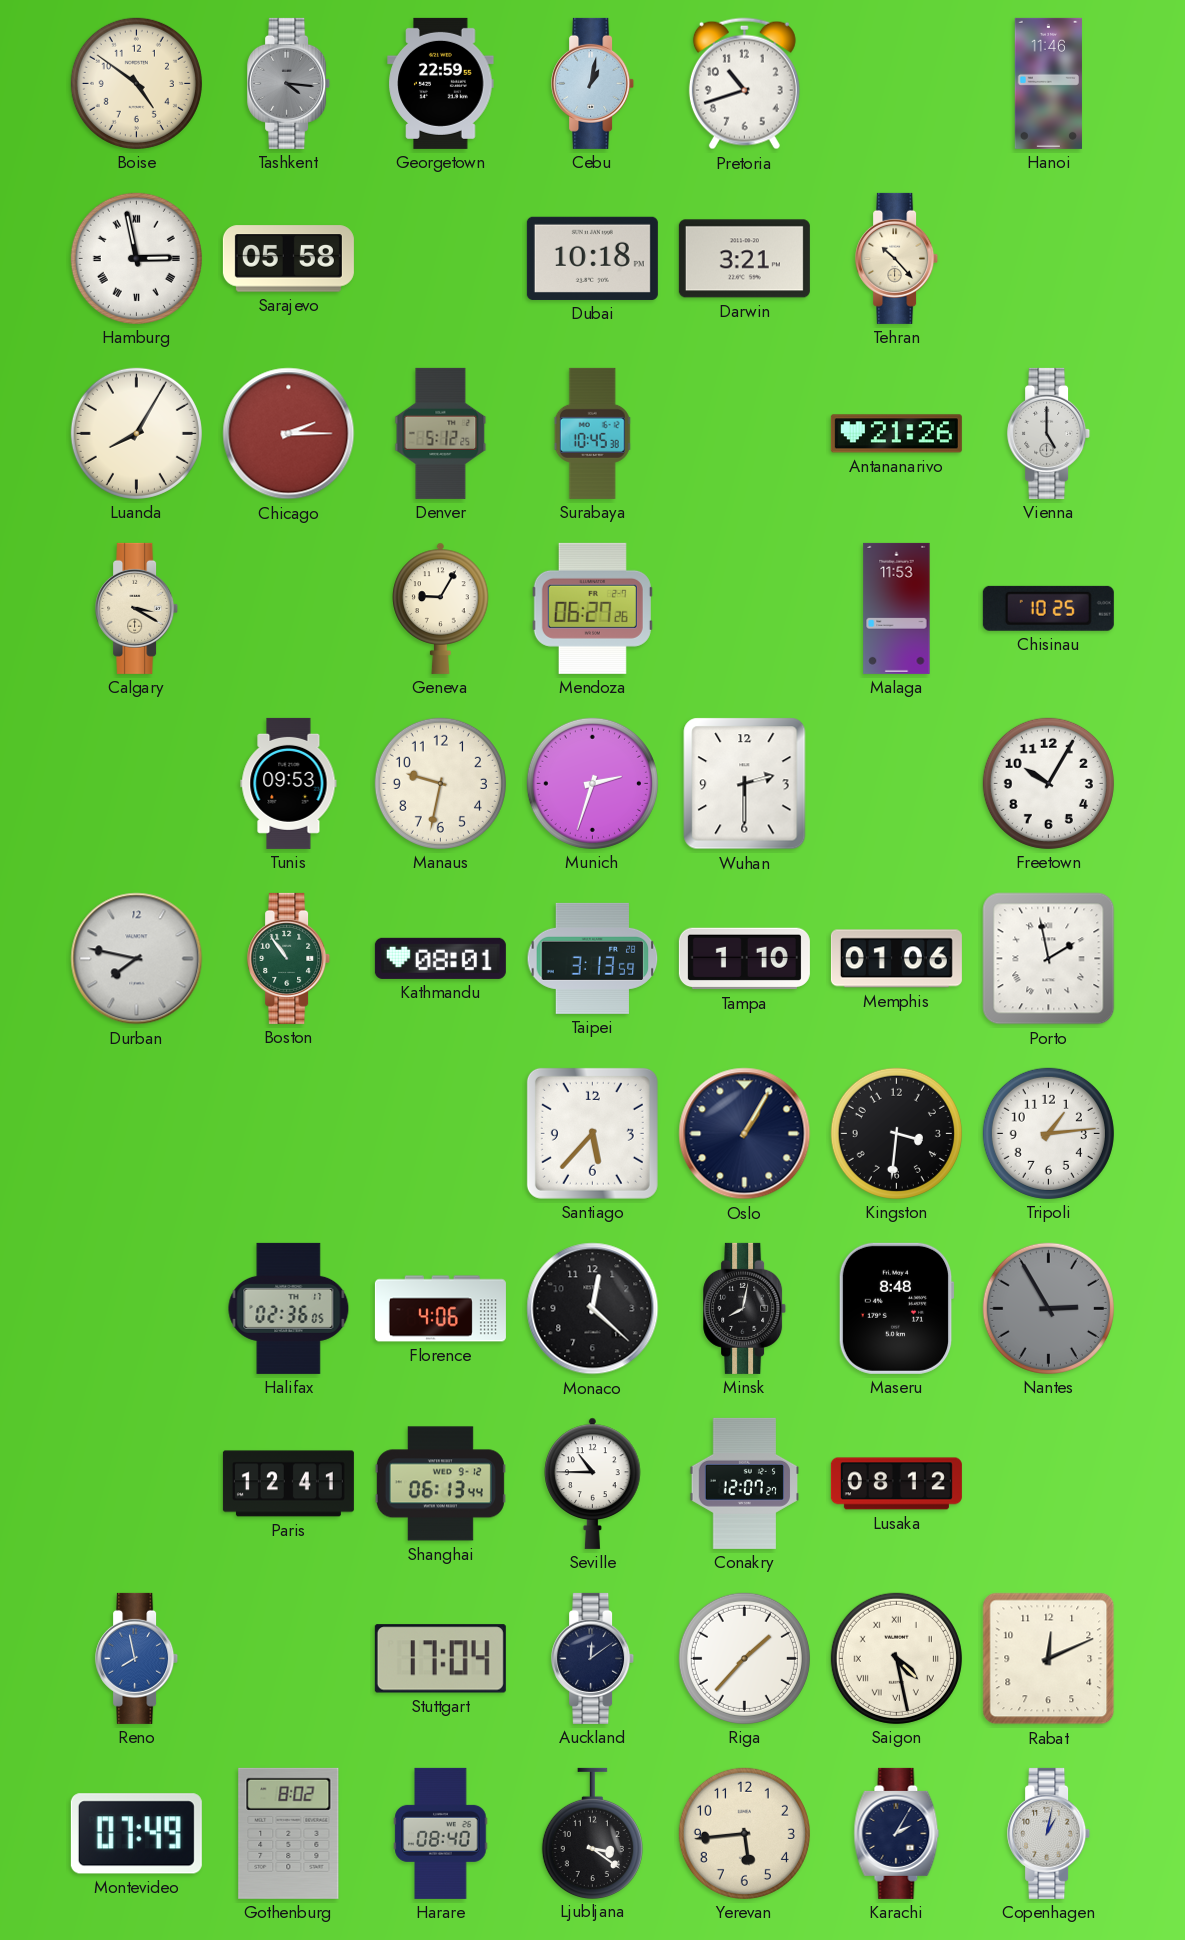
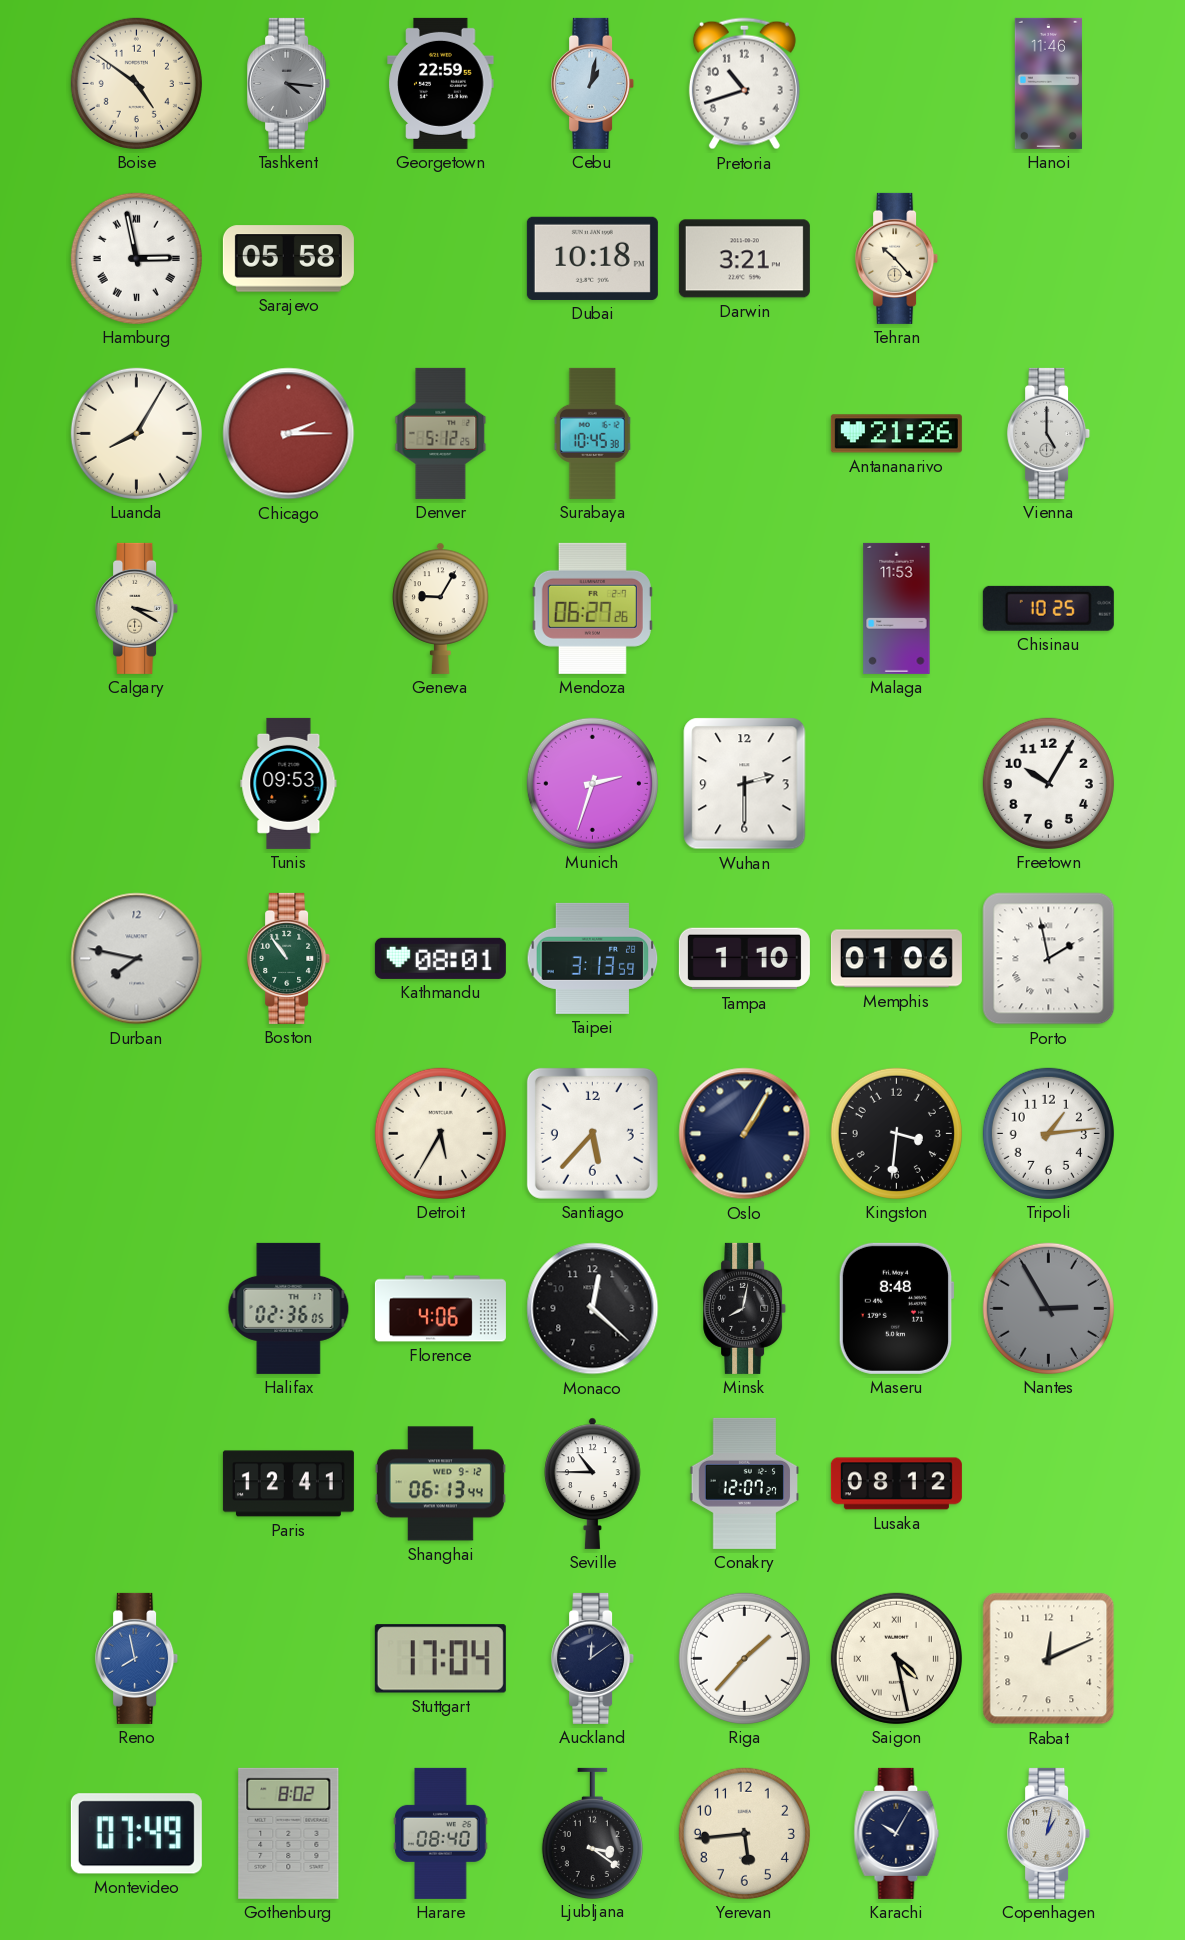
Manaus: 9:32 -> none
Detroit: none -> 5:35
Karachi: 2:05 -> 10:05
